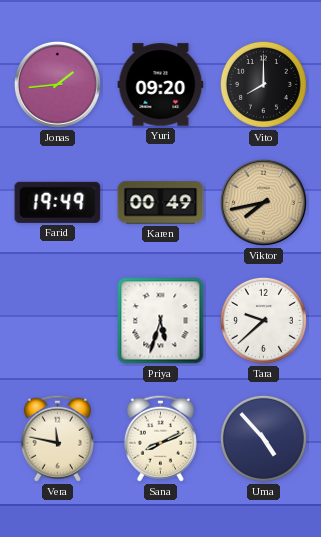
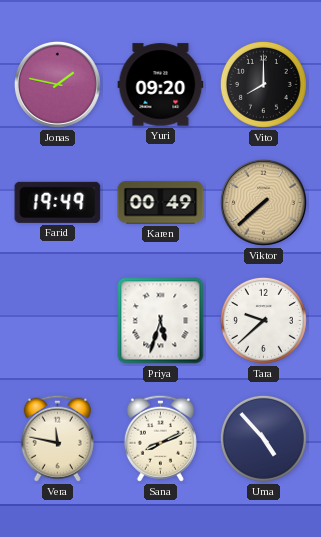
Jonas: 1:44 -> 1:47
Viktor: 7:43 -> 7:38
